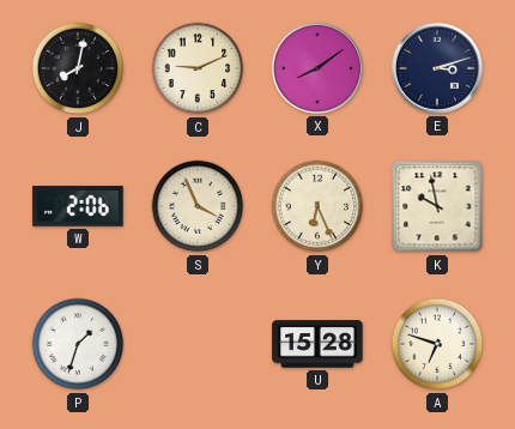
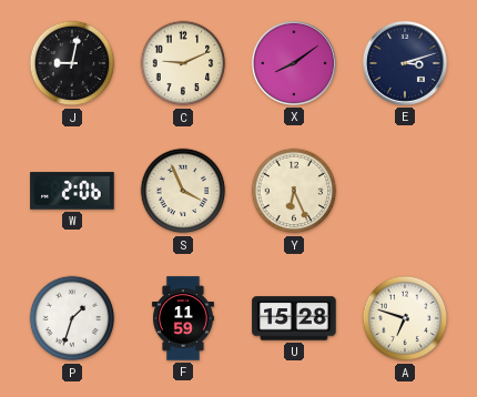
J: 8:02 -> 9:02
K: 9:58 -> none
F: none -> 11:59
